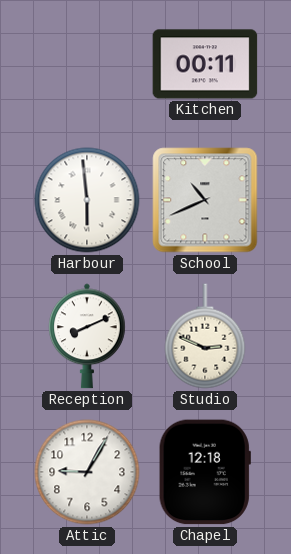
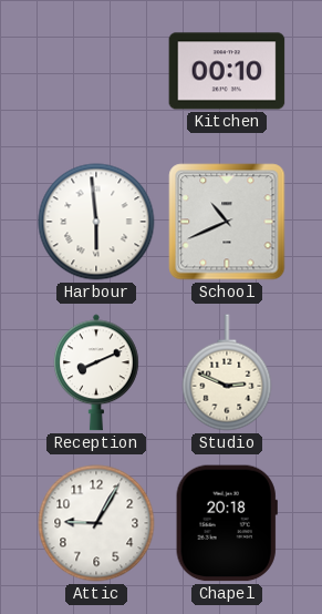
Kitchen: 00:11 -> 00:10
Chapel: 12:18 -> 20:18
